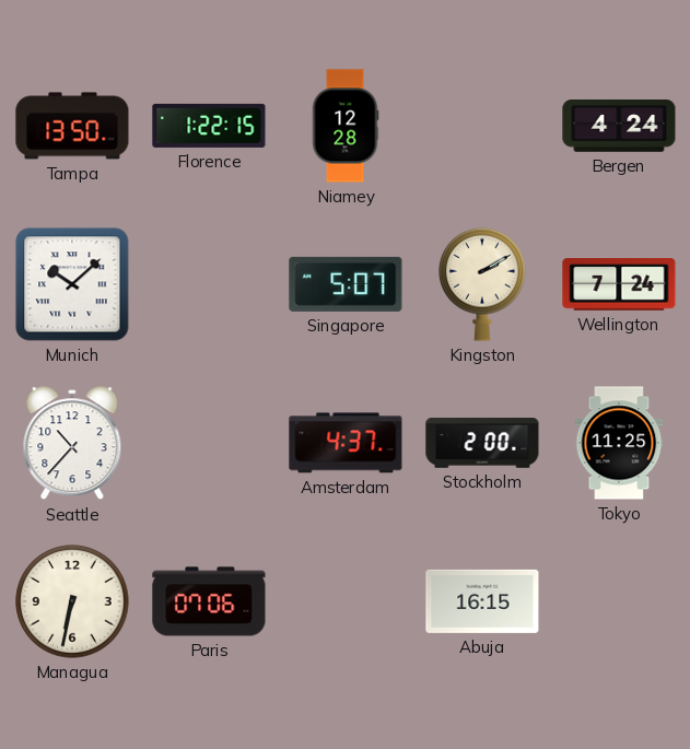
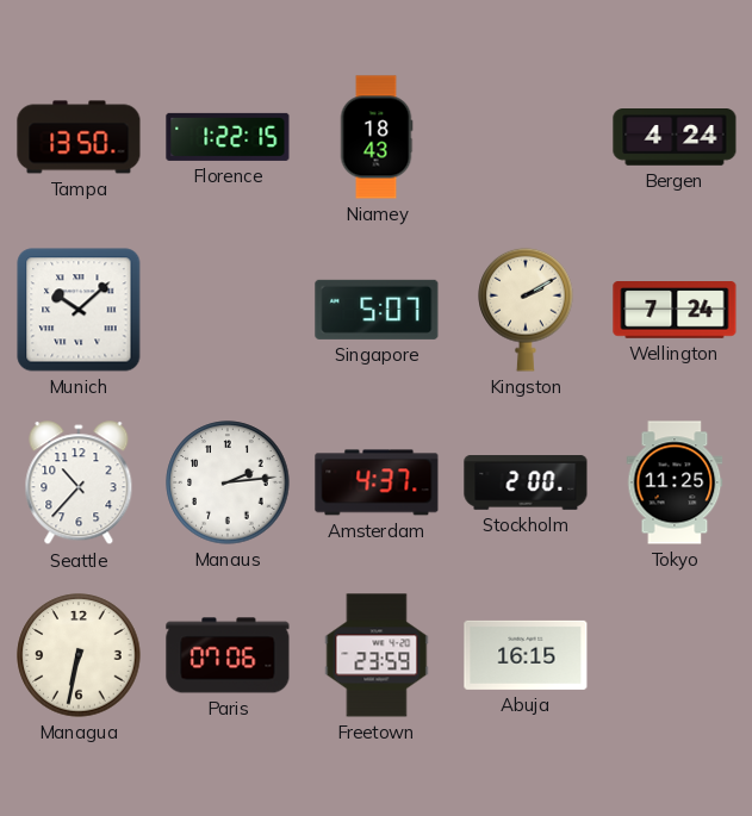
Niamey: 12:28 -> 18:43
Manaus: none -> 2:14
Freetown: none -> 23:59
